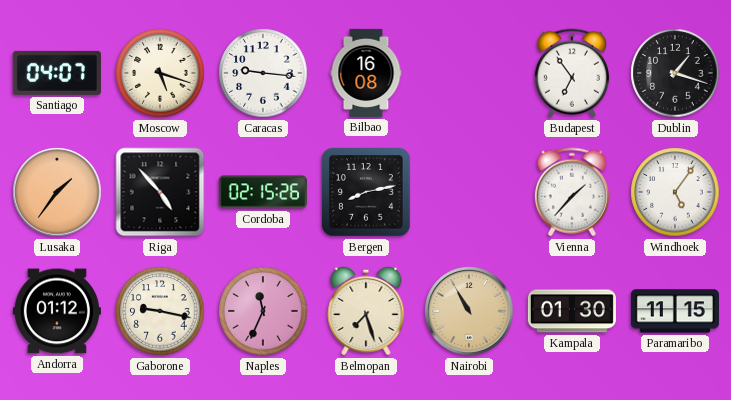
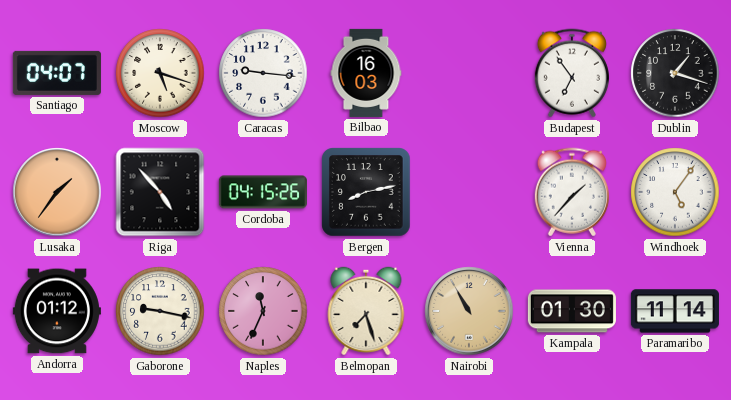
Bilbao: 16:08 -> 16:03
Cordoba: 02:15 -> 04:15
Paramaribo: 11:15 -> 11:14
